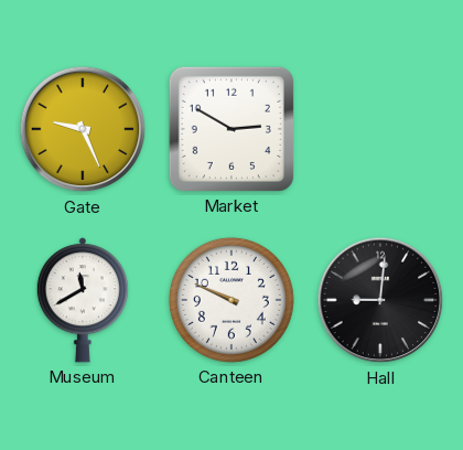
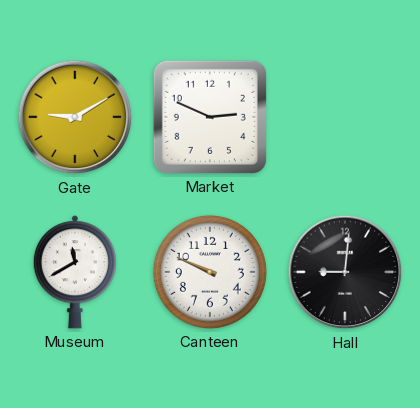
Gate: 9:26 -> 9:10
Market: 2:50 -> 2:49
